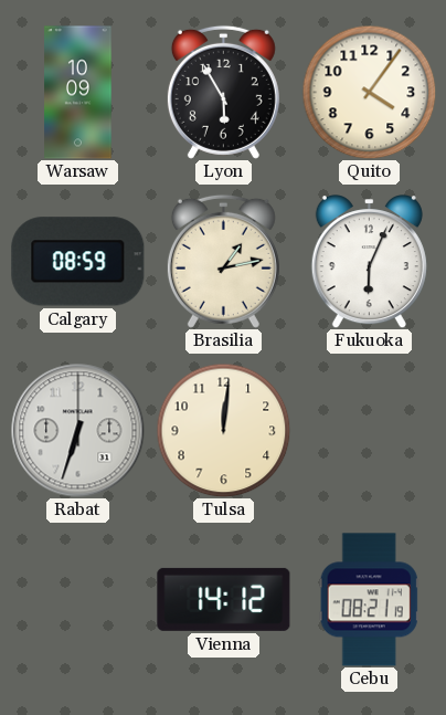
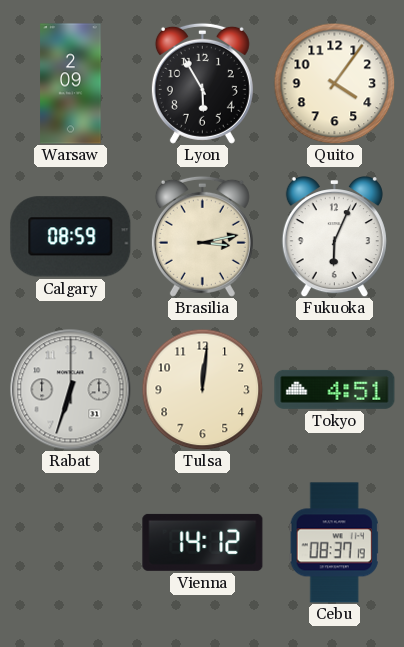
Warsaw: 10:09 -> 2:09
Brasilia: 1:13 -> 3:13
Tokyo: none -> 4:51
Cebu: 08:21 -> 08:37
